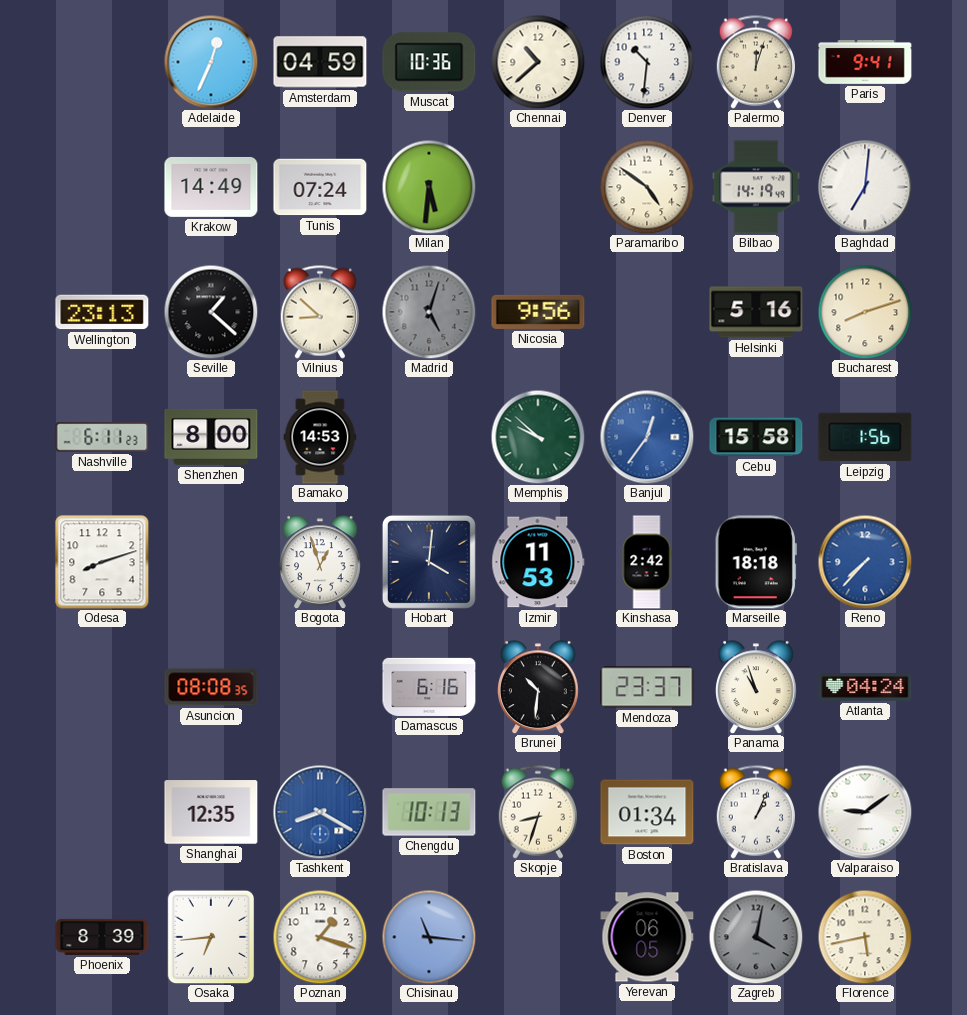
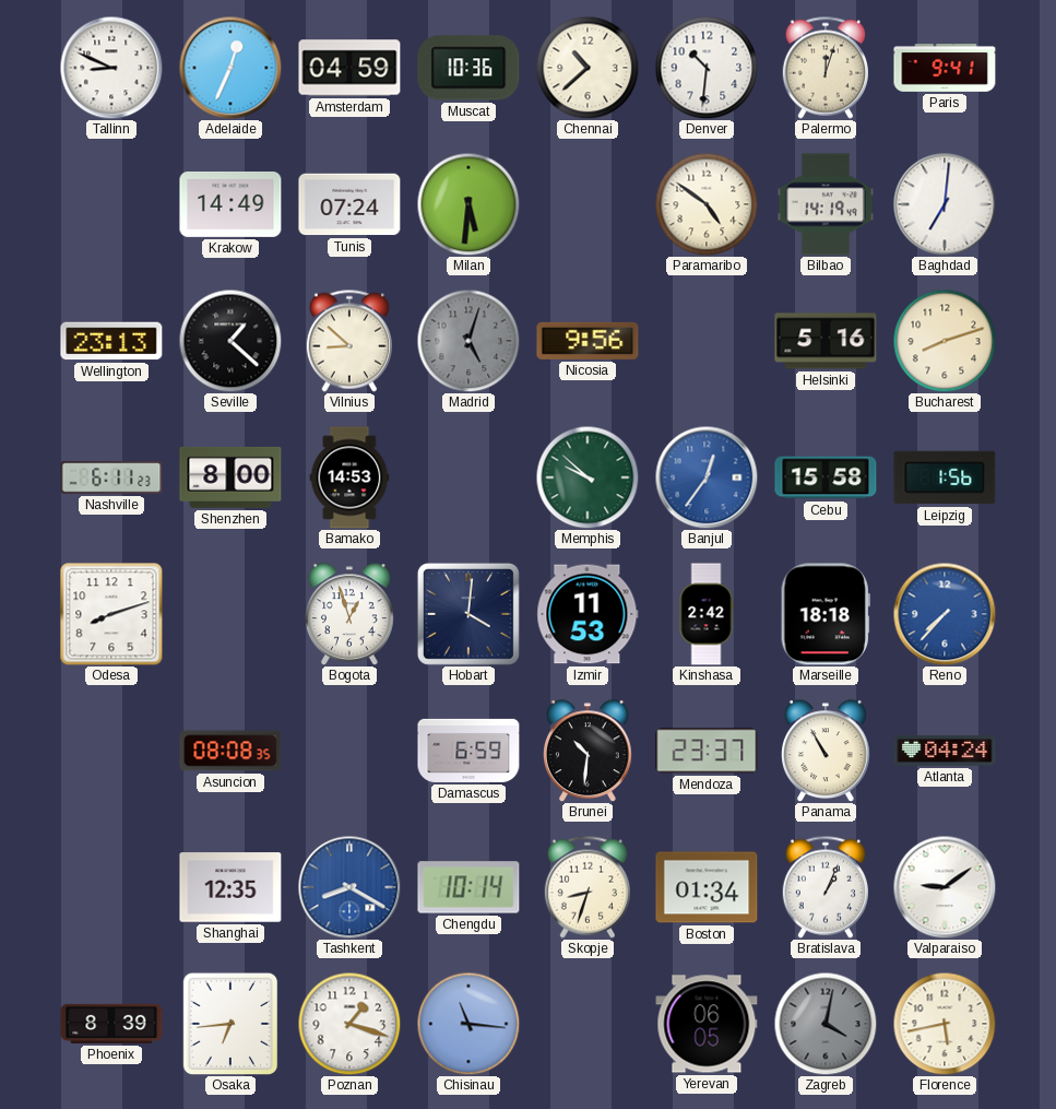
Tallinn: none -> 8:49
Damascus: 6:16 -> 6:59
Panama: 10:57 -> 10:55
Chengdu: 10:13 -> 10:14
